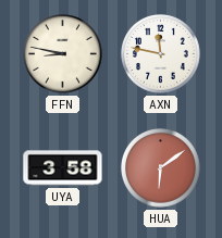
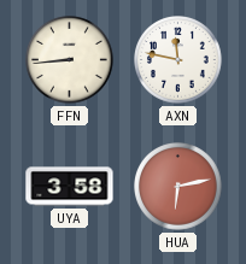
FFN: 8:47 -> 8:44
HUA: 6:09 -> 6:13
